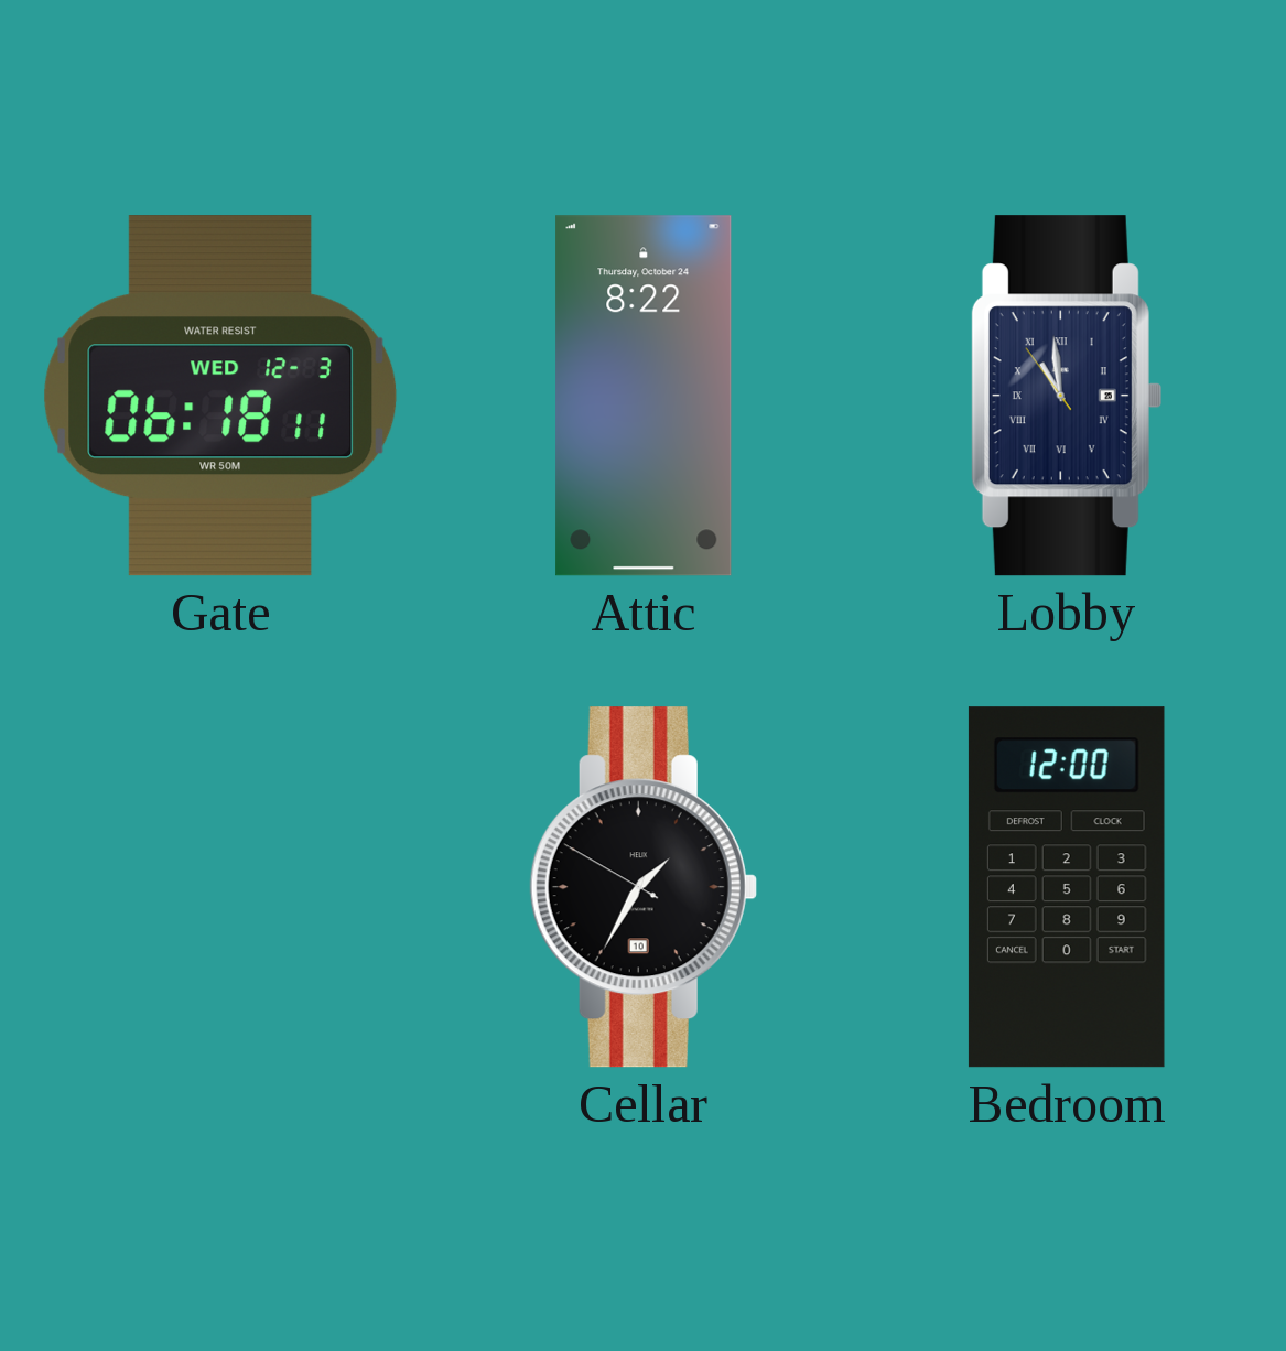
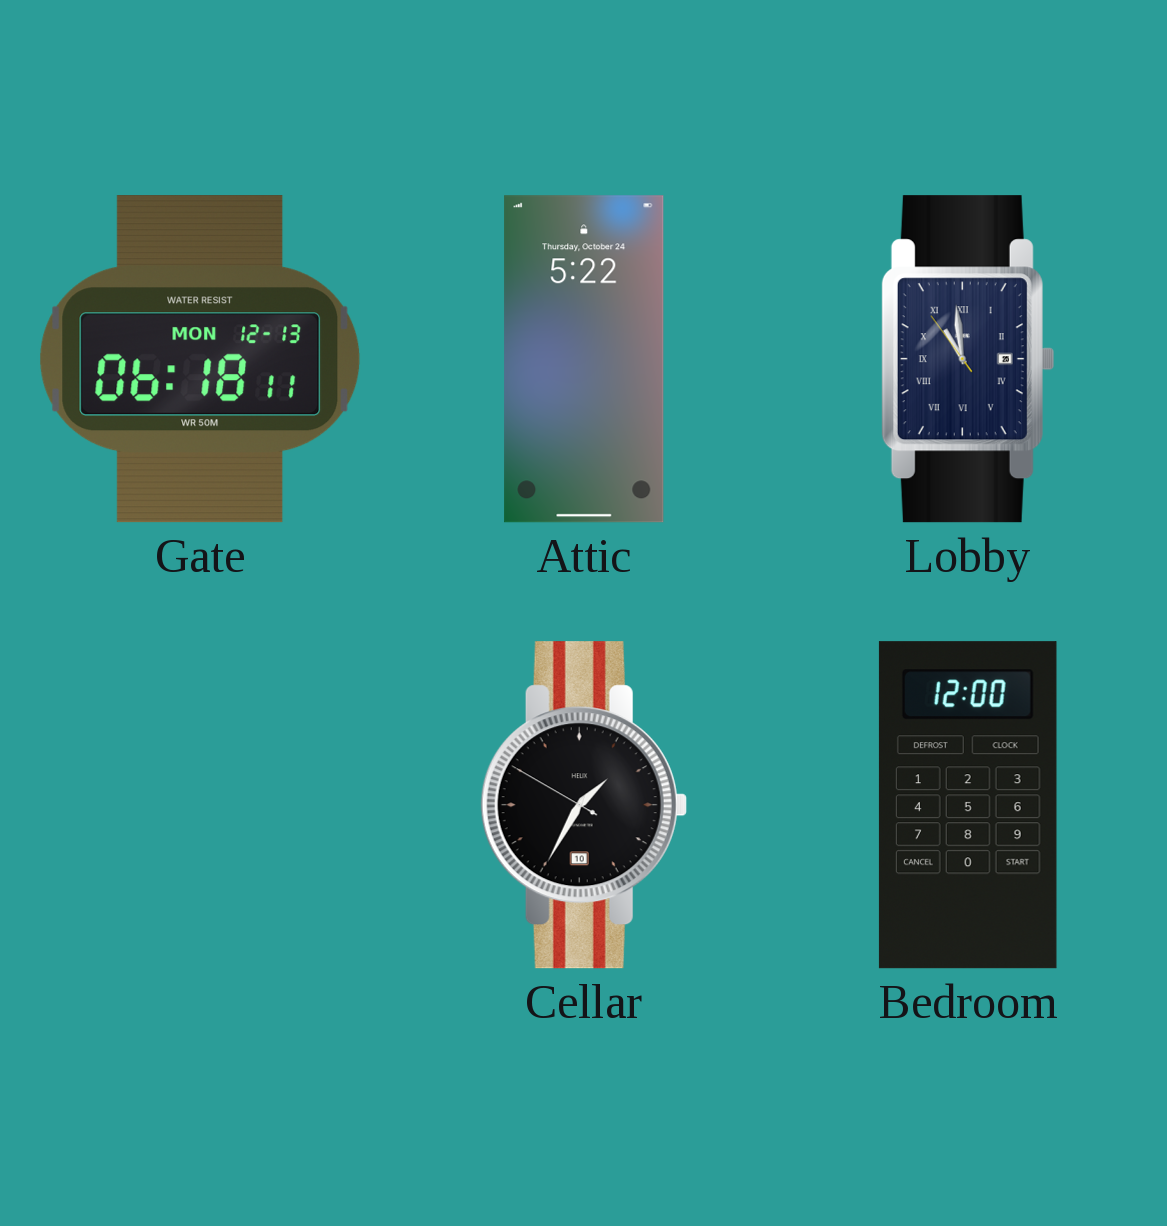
Gate date: WED 12-3 -> MON 12-13
Attic: 8:22 -> 5:22
